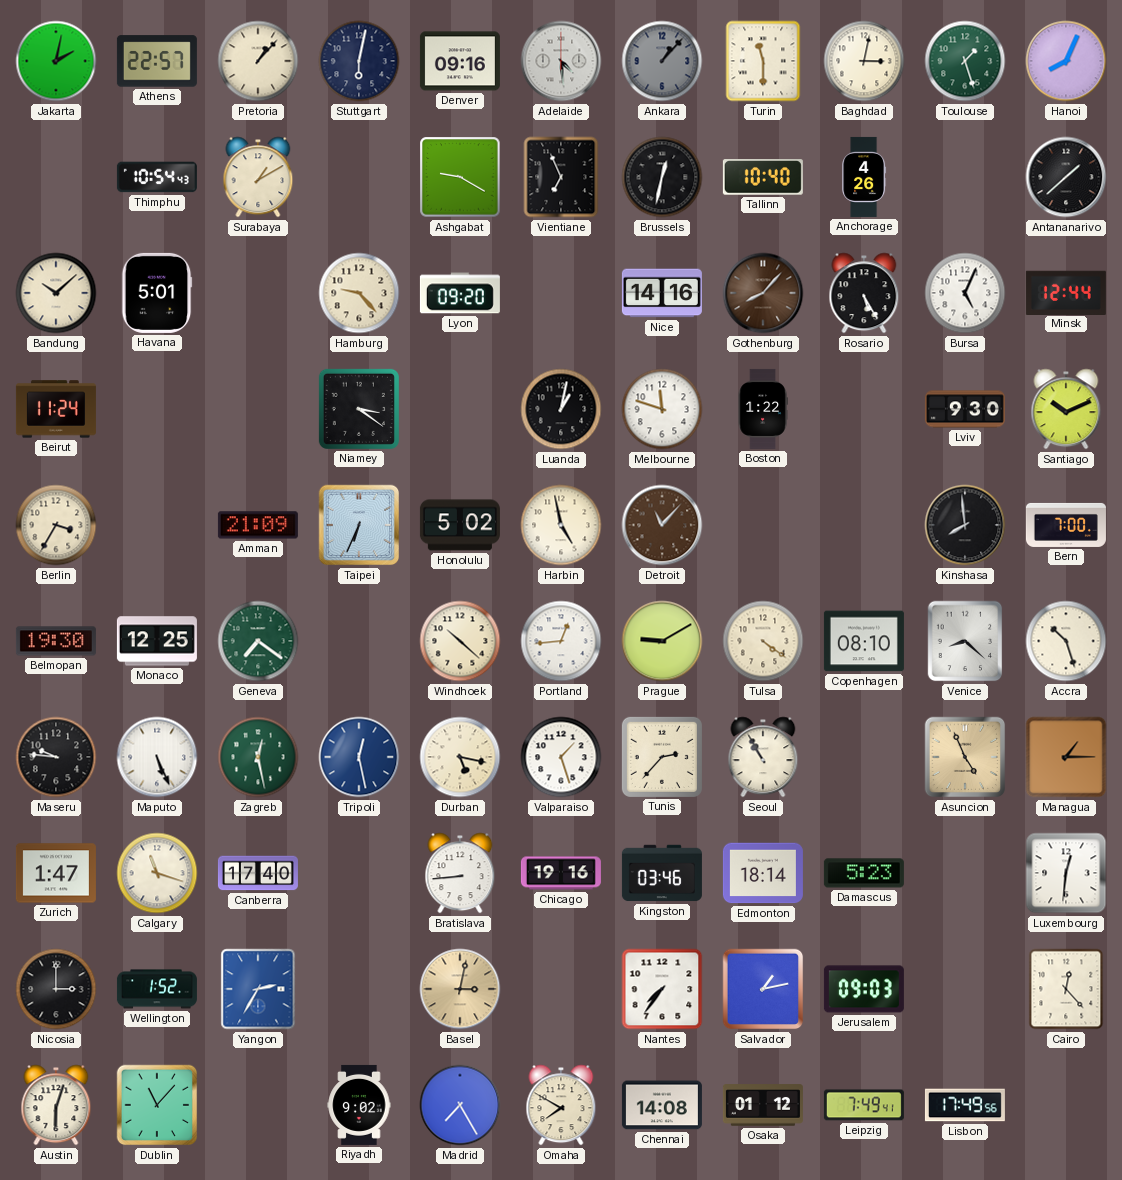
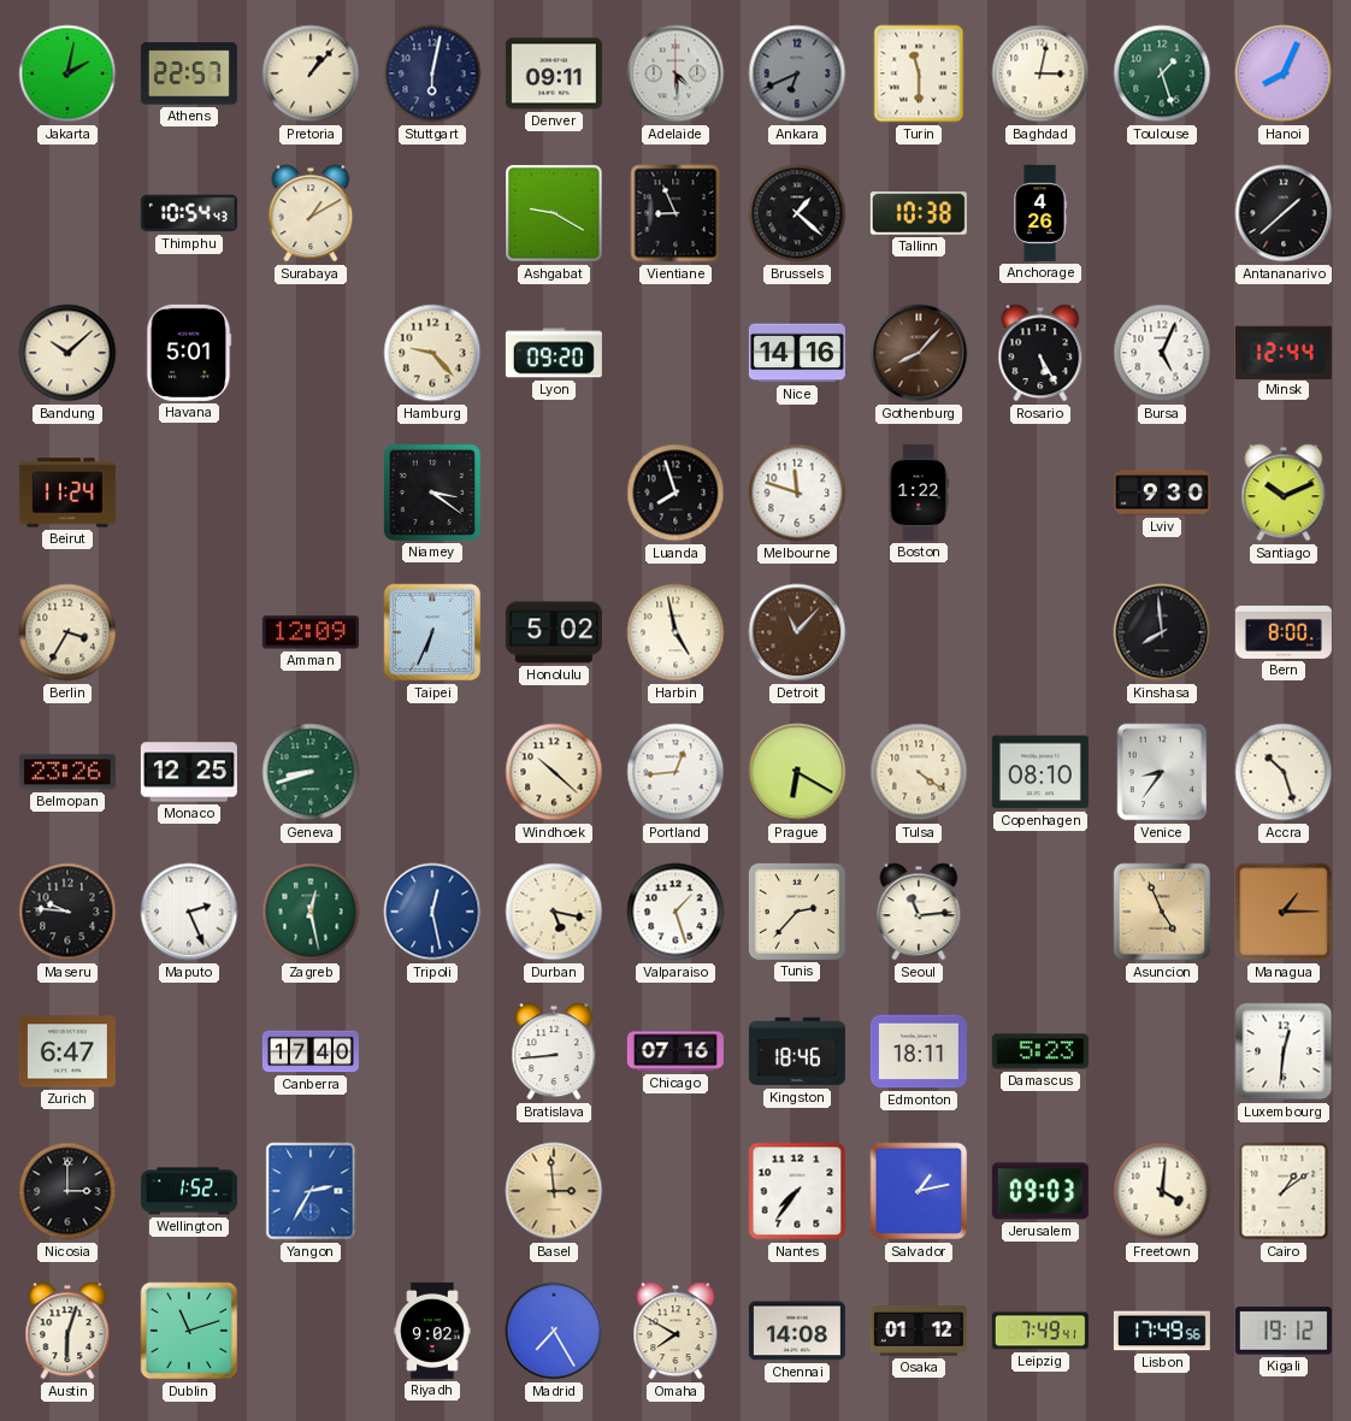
Denver: 09:16 -> 09:11
Ankara: 1:07 -> 6:41
Vientiane: 6:56 -> 8:56
Brussels: 12:32 -> 1:22
Tallinn: 10:40 -> 10:38
Luanda: 1:02 -> 7:57
Amman: 21:09 -> 12:09
Bern: 7:00 -> 8:00
Belmopan: 19:30 -> 23:26
Geneva: 7:21 -> 8:42
Prague: 9:10 -> 6:20
Venice: 8:22 -> 8:36
Maputo: 5:26 -> 2:26
Seoul: 10:55 -> 11:14
Zurich: 1:47 -> 6:47
Calgary: 11:18 -> none
Chicago: 19:16 -> 07:16
Kingston: 03:46 -> 18:46
Edmonton: 18:14 -> 18:11
Basel: 3:02 -> 2:59
Freetown: none -> 4:01
Cairo: 12:23 -> 1:09
Dublin: 11:07 -> 11:12
Kigali: none -> 19:12
